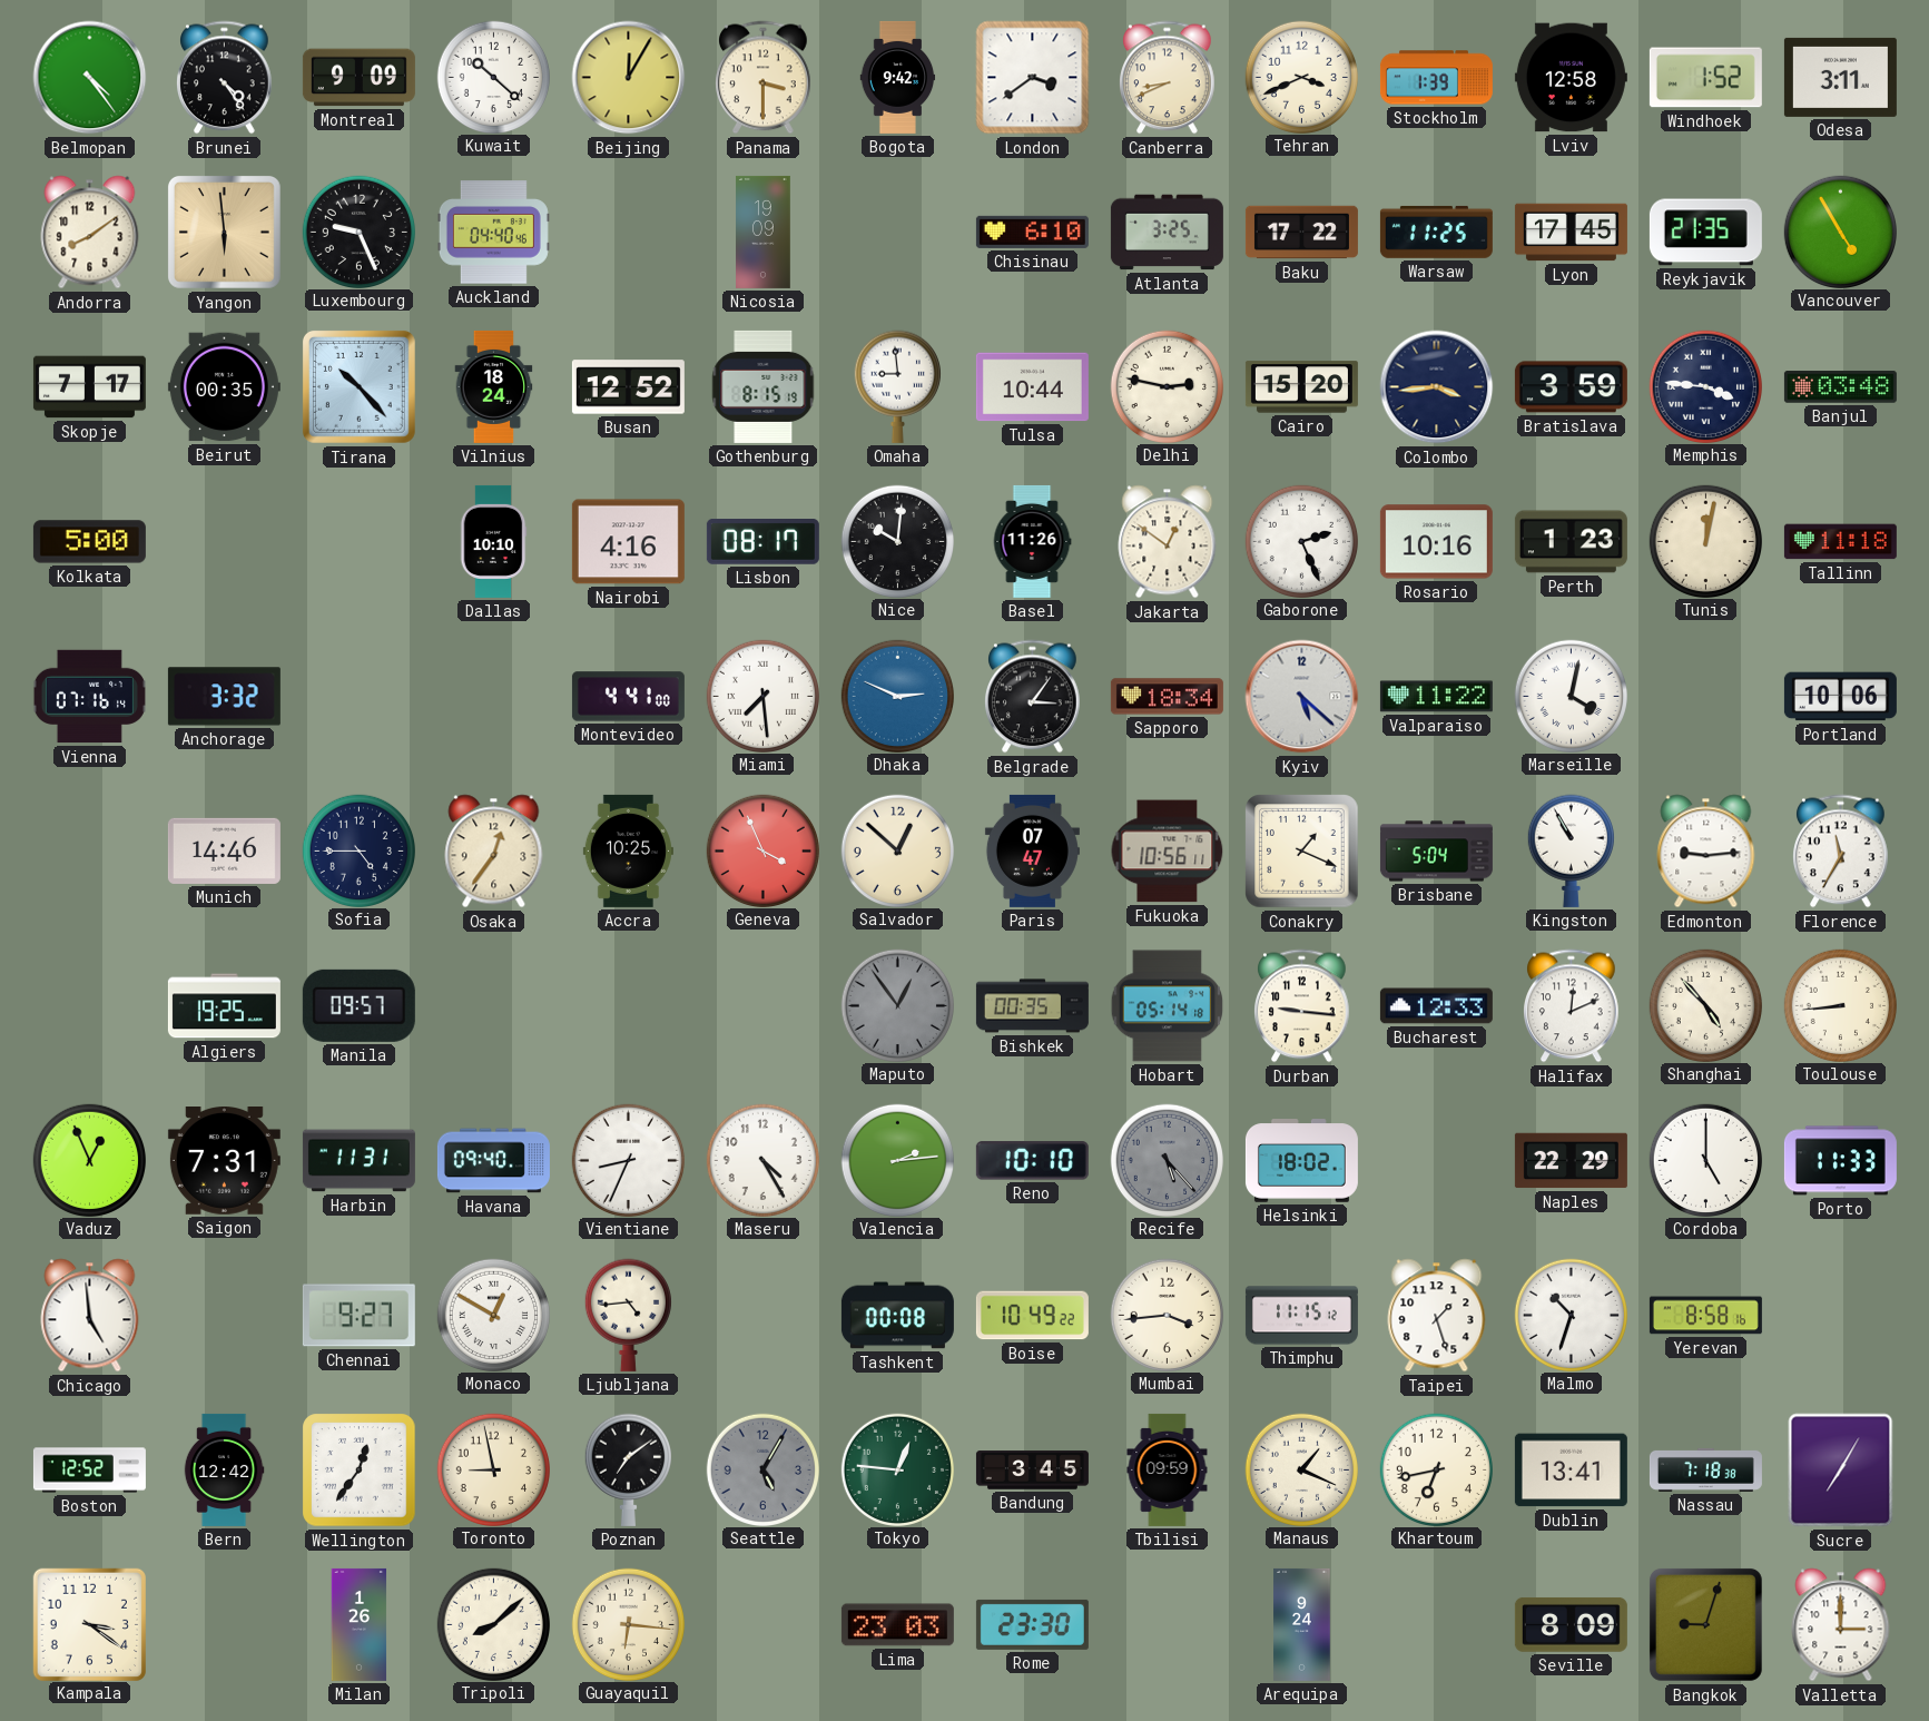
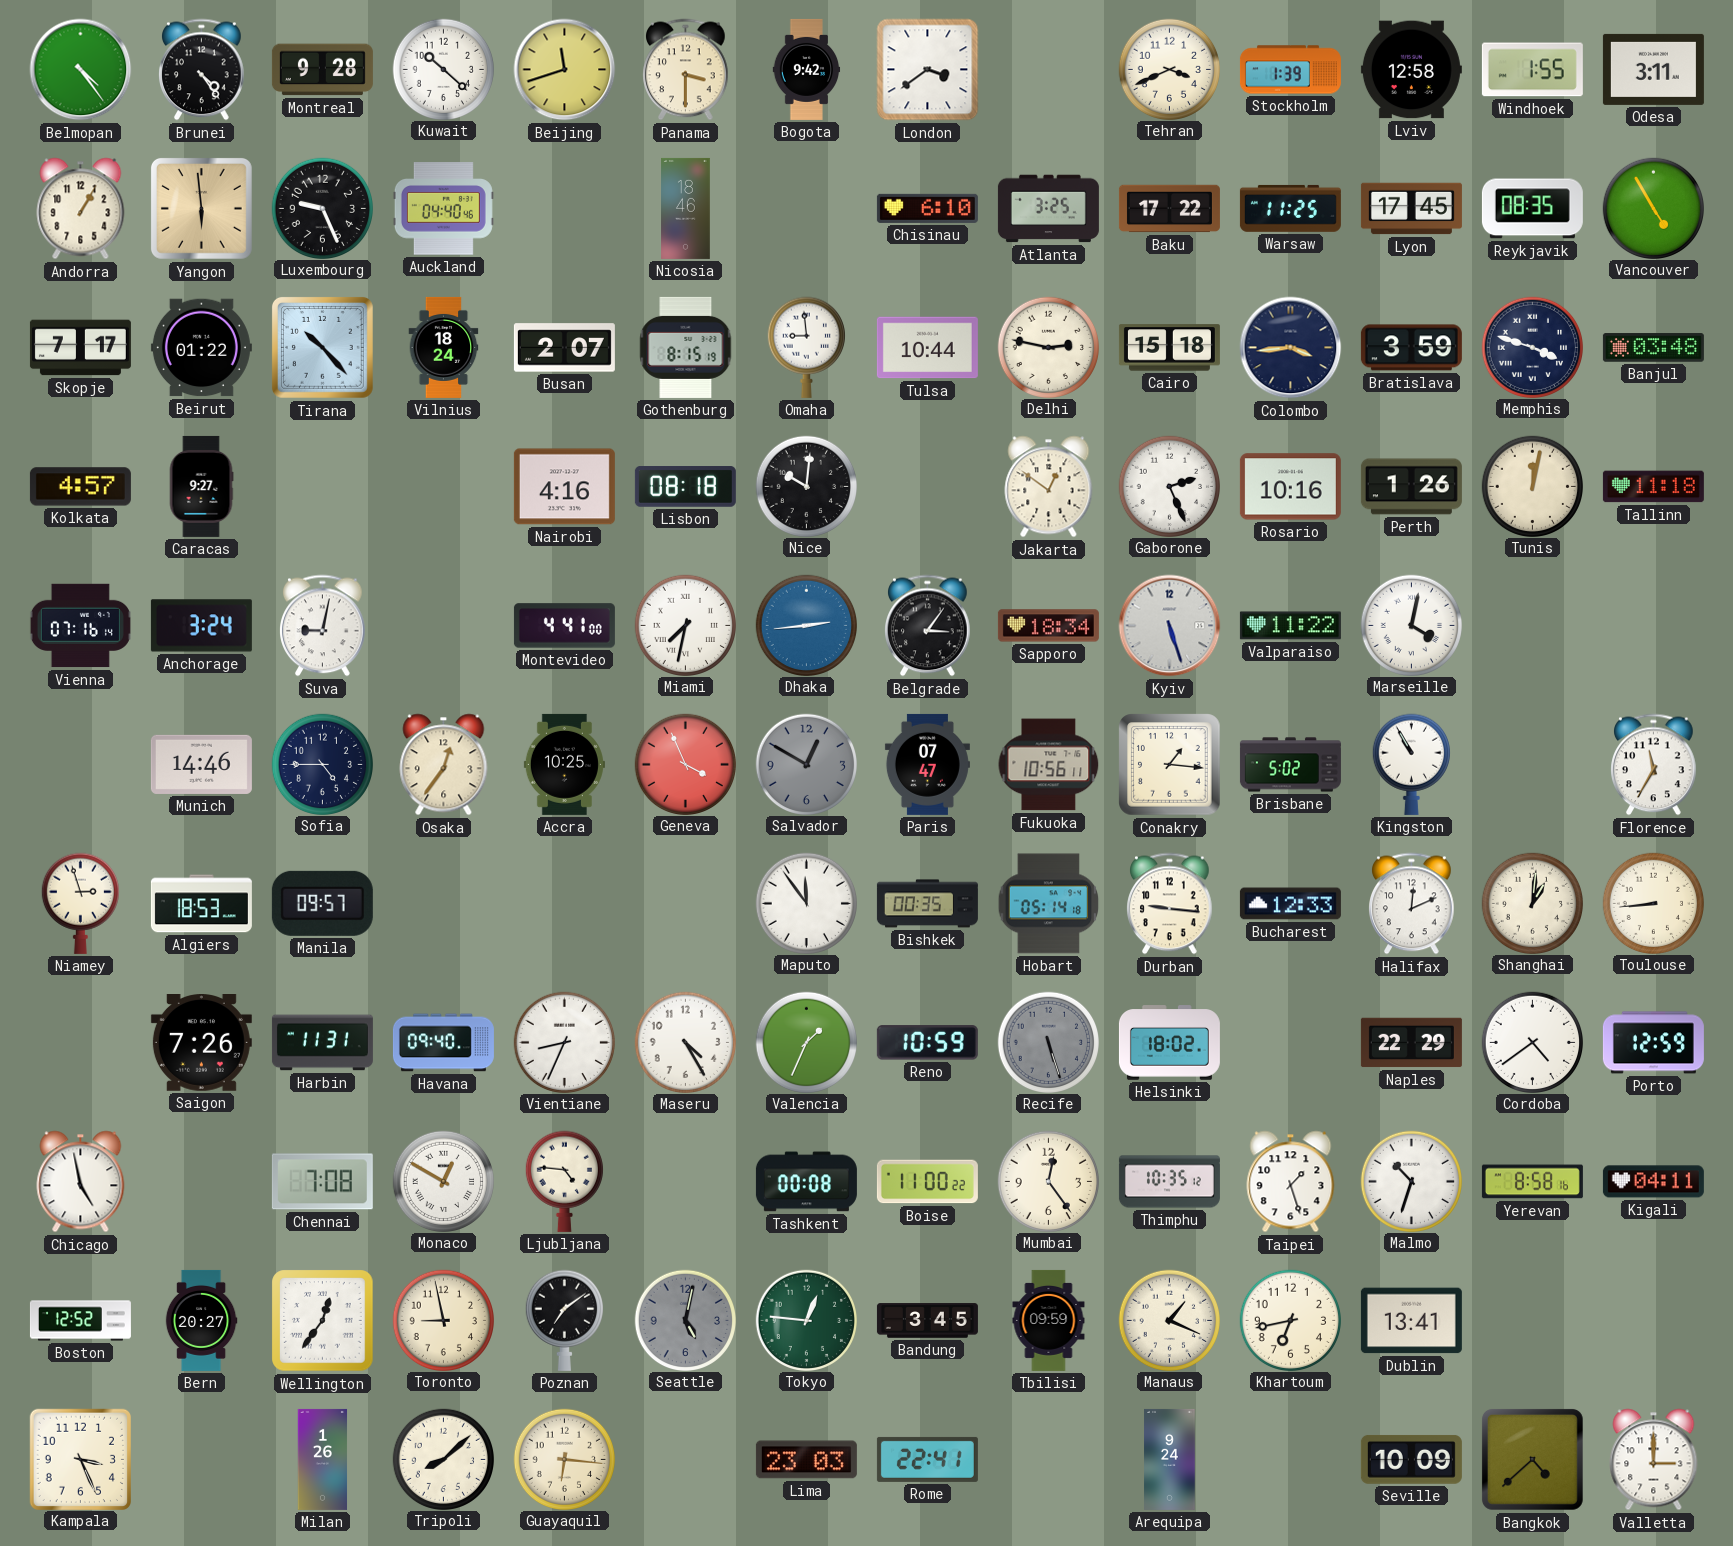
Montreal: 9:09 -> 9:28
Beijing: 12:05 -> 11:42
Canberra: 8:41 -> none
Windhoek: 1:52 -> 1:55
Andorra: 8:09 -> 1:05
Nicosia: 19:09 -> 18:46
Reykjavik: 21:35 -> 08:35
Beirut: 00:35 -> 01:22
Busan: 12:52 -> 2:07
Cairo: 15:20 -> 15:18
Memphis: 3:46 -> 3:48
Kolkata: 5:00 -> 4:57
Caracas: none -> 9:27
Dallas: 10:10 -> none
Lisbon: 08:17 -> 08:18
Basel: 11:26 -> none
Perth: 1:23 -> 1:26
Anchorage: 3:32 -> 3:24
Suva: none -> 9:02
Miami: 7:29 -> 7:32
Dhaka: 2:49 -> 2:44
Kyiv: 5:22 -> 5:27
Portland: 10:06 -> none
Salvador: 12:52 -> 12:50
Salvador dial: cream -> grey
Conakry: 1:19 -> 1:16
Brisbane: 5:04 -> 5:02
Edmonton: 9:14 -> none
Niamey: none -> 2:57
Algiers: 19:25 -> 18:53
Maputo: 12:54 -> 11:54
Maputo dial: grey -> white
Shanghai: 4:53 -> 1:01
Vaduz: 12:56 -> none
Saigon: 7:31 -> 7:26
Valencia: 2:14 -> 1:34
Reno: 10:10 -> 10:59
Recife: 5:23 -> 5:27
Cordoba: 5:00 -> 4:39
Porto: 11:33 -> 12:59
Chicago: 4:59 -> 4:58
Chennai: 9:27 -> 7:08
Ljubljana: 4:44 -> 4:46
Boise: 10:49 -> 11:00
Mumbai: 3:44 -> 12:24
Thimphu: 11:15 -> 10:35
Kigali: none -> 04:11
Bern: 12:42 -> 20:27
Seattle: 5:05 -> 5:02
Nassau: 7:18 -> none
Sucre: 7:05 -> none
Kampala: 3:21 -> 3:26
Rome: 23:30 -> 22:41
Seville: 8:09 -> 10:09
Bangkok: 9:03 -> 4:38
